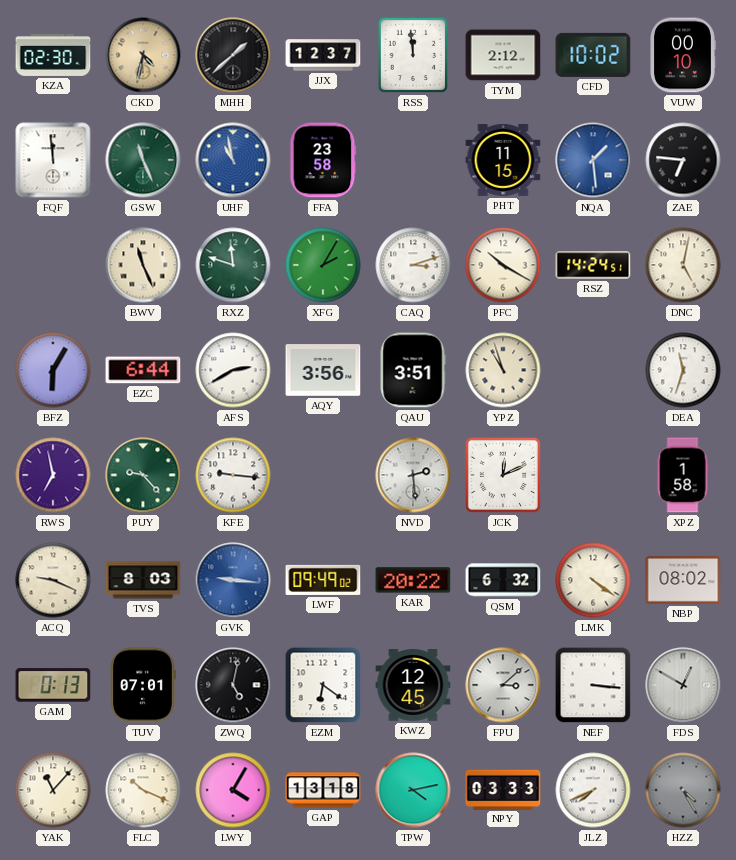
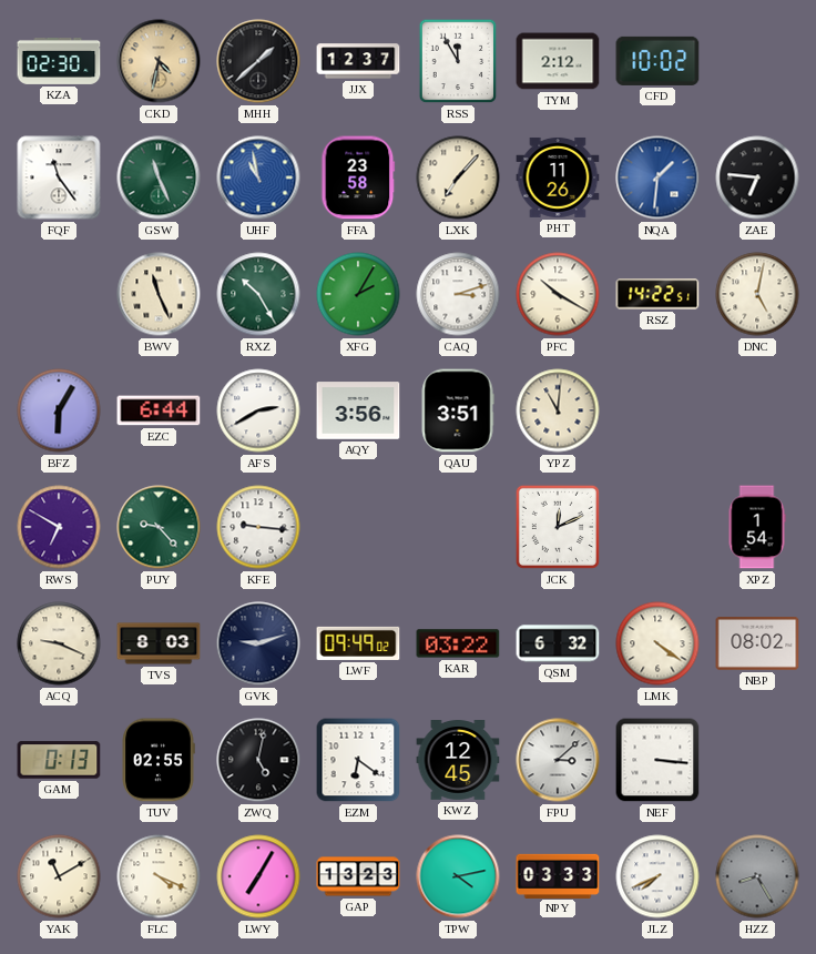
RSS: 11:59 -> 11:55
VUW: 00:10 -> none
FQF: 11:59 -> 11:24
LXK: none -> 7:07
PHT: 11:15 -> 11:26
NQA: 1:29 -> 1:31
RXZ: 11:48 -> 10:25
RSZ: 14:24 -> 14:22
YPZ: 10:57 -> 11:01
DEA: 11:33 -> none
RWS: 6:58 -> 6:50
NVD: 2:29 -> none
XPZ: 1:58 -> 1:54
GVK: 9:16 -> 9:12
GVK dial: blue -> navy
KAR: 20:22 -> 03:22
TUV: 07:01 -> 02:55
FDS: 12:50 -> none
YAK: 11:07 -> 11:10
FLC: 10:19 -> 4:19
LWY: 4:05 -> 7:05
GAP: 13:18 -> 13:23
HZZ: 4:25 -> 8:25
